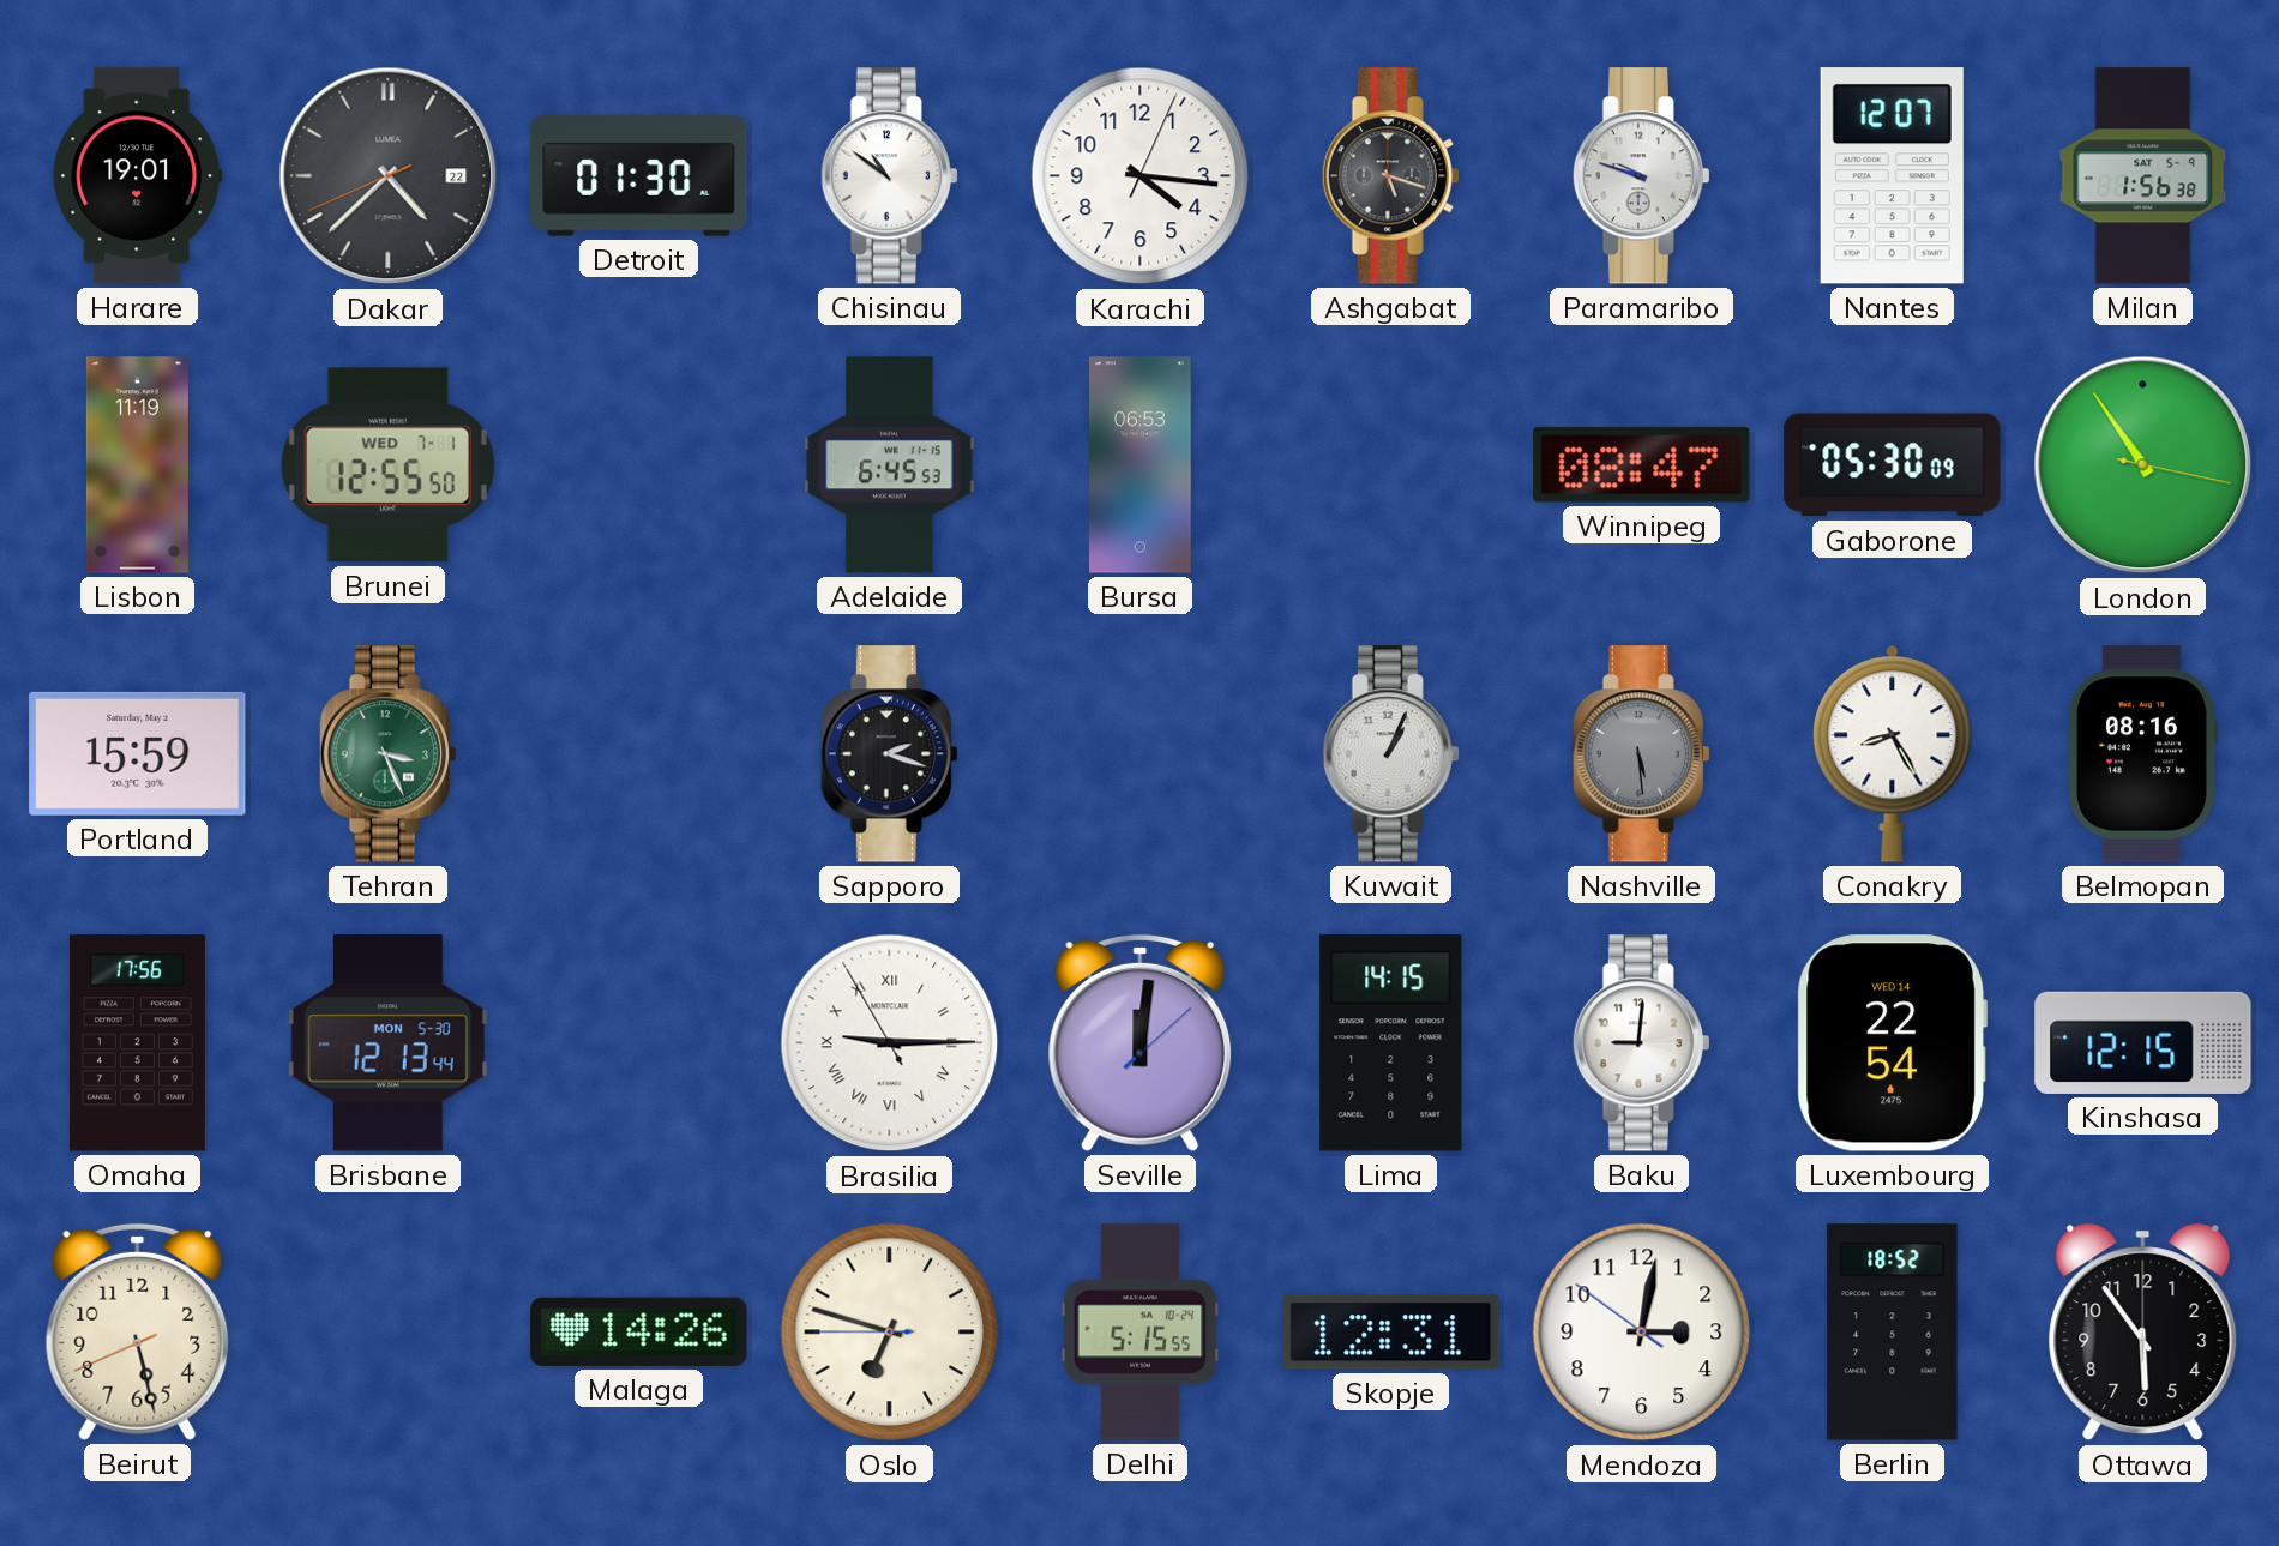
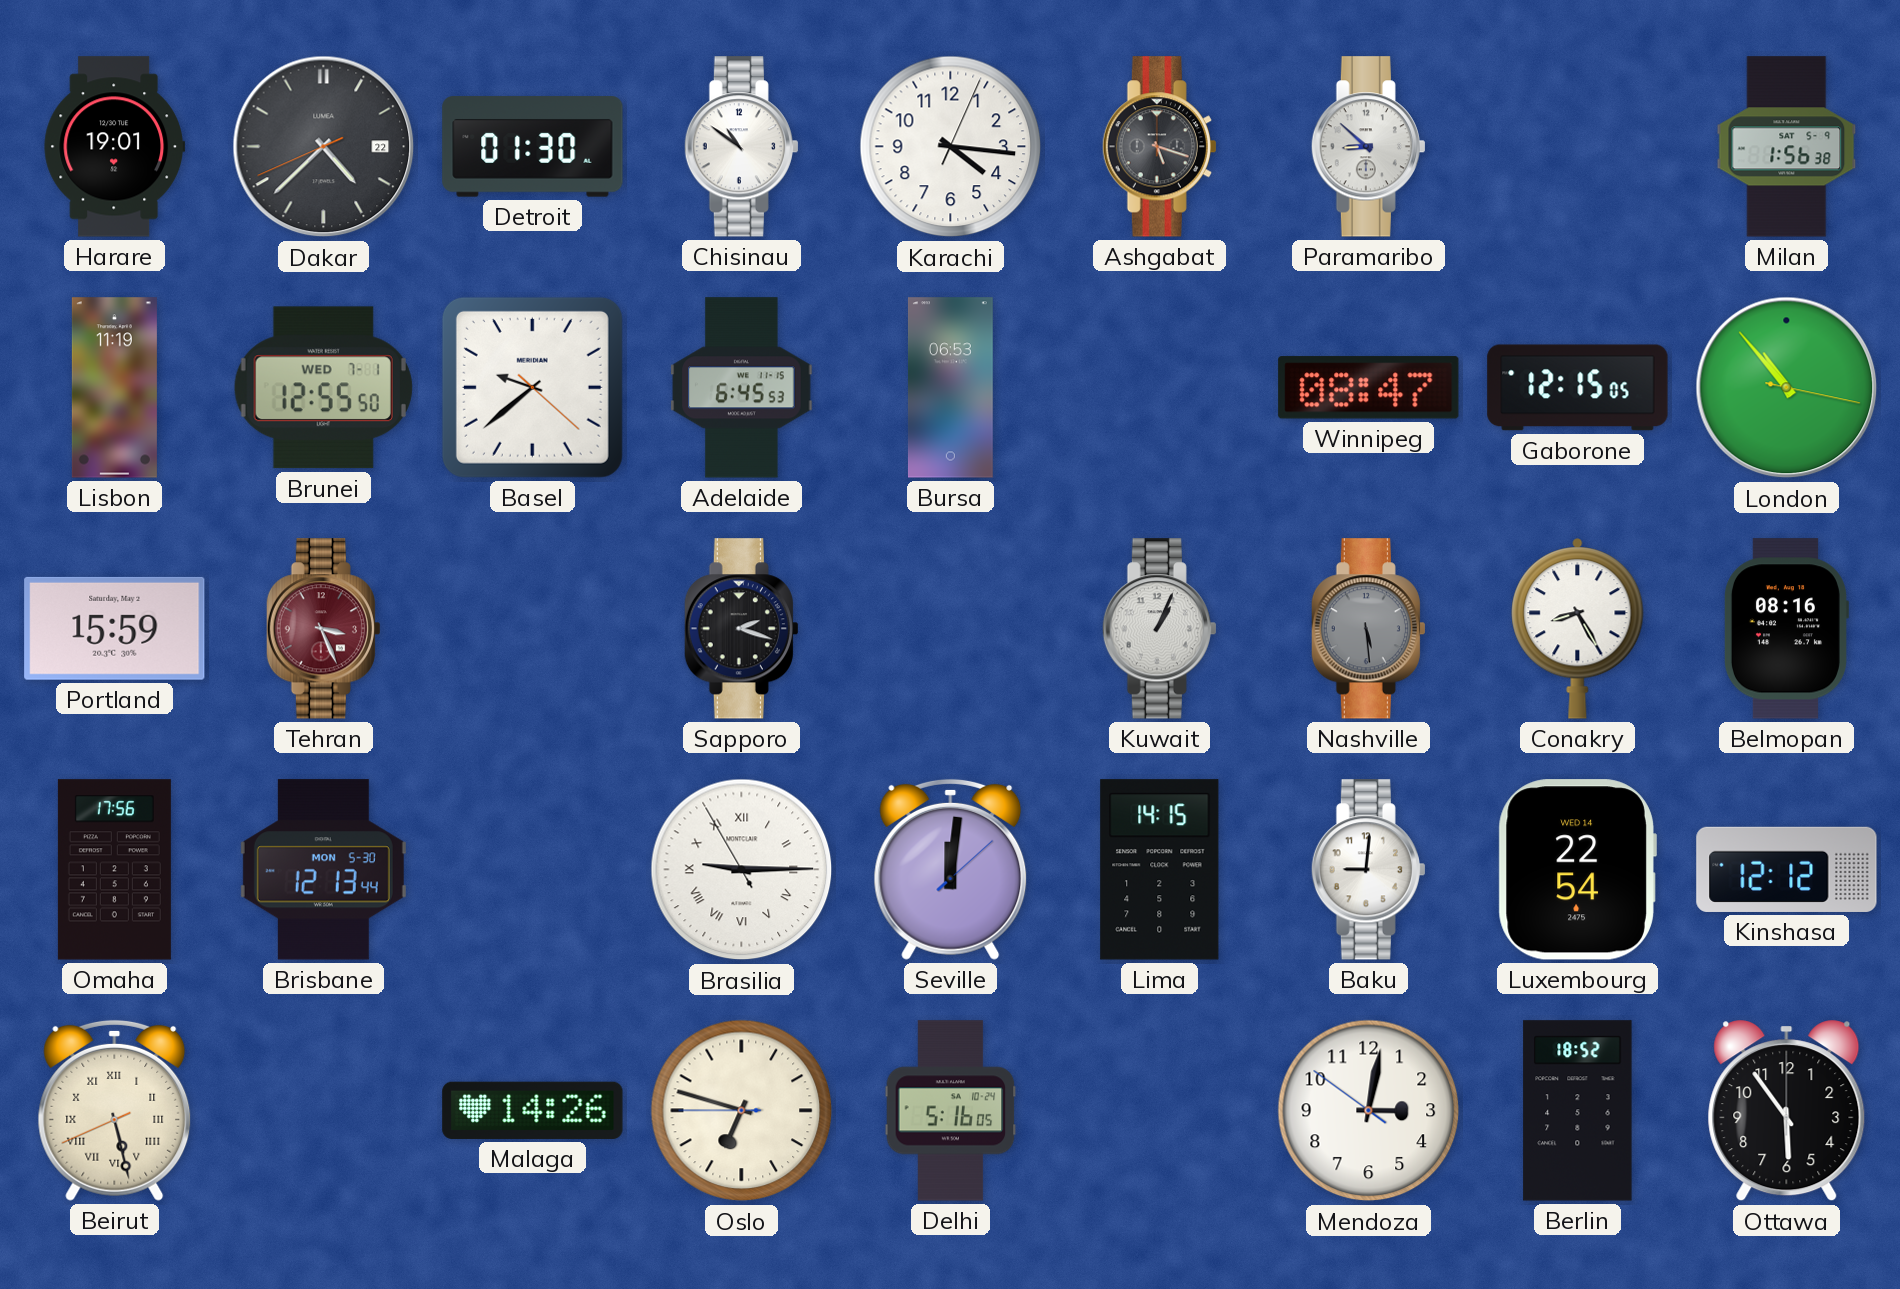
Paramaribo: 9:48 -> 8:52
Nantes: 12:07 -> none
Basel: none -> 9:38
Gaborone: 05:30 -> 12:15
London: 10:54 -> 10:53
Tehran dial: green -> burgundy
Kinshasa: 12:15 -> 12:12
Beirut numerals: Arabic -> Roman
Delhi: 5:15 -> 5:16
Skopje: 12:31 -> none
